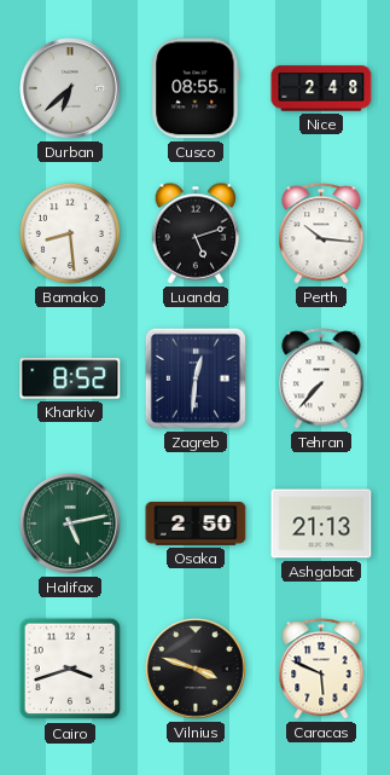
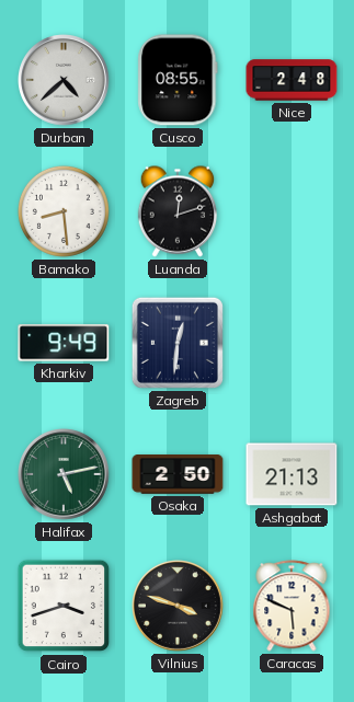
Durban: 6:38 -> 4:38
Luanda: 5:12 -> 12:12
Perth: 10:16 -> none
Kharkiv: 8:52 -> 9:49
Tehran: 7:37 -> none
